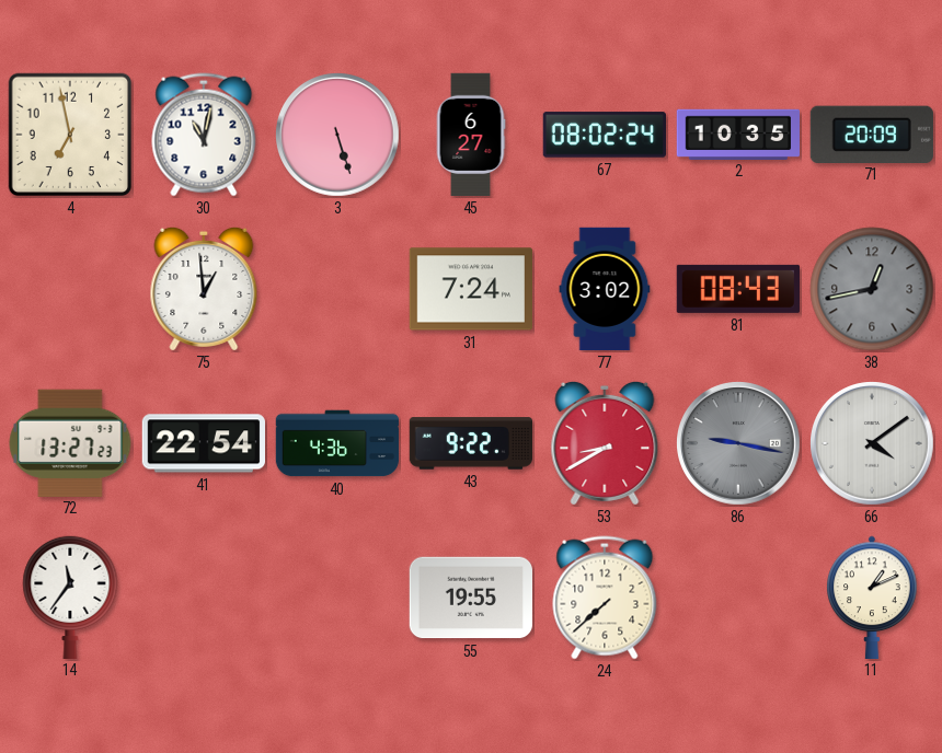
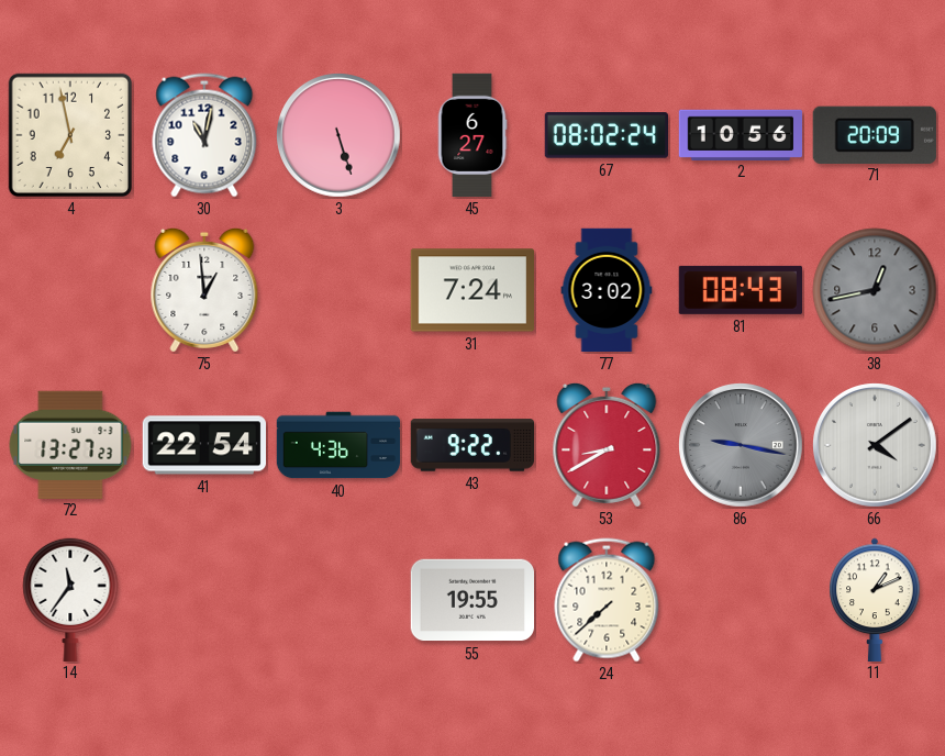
2: 10:35 -> 10:56
